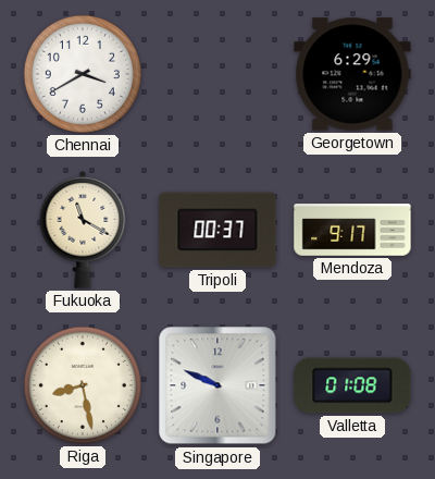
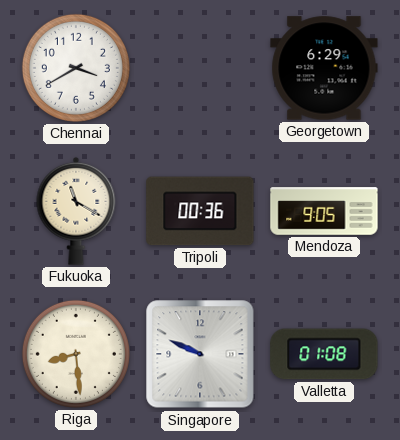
Tripoli: 00:37 -> 00:36
Mendoza: 9:17 -> 9:05
Riga: 8:28 -> 8:29
